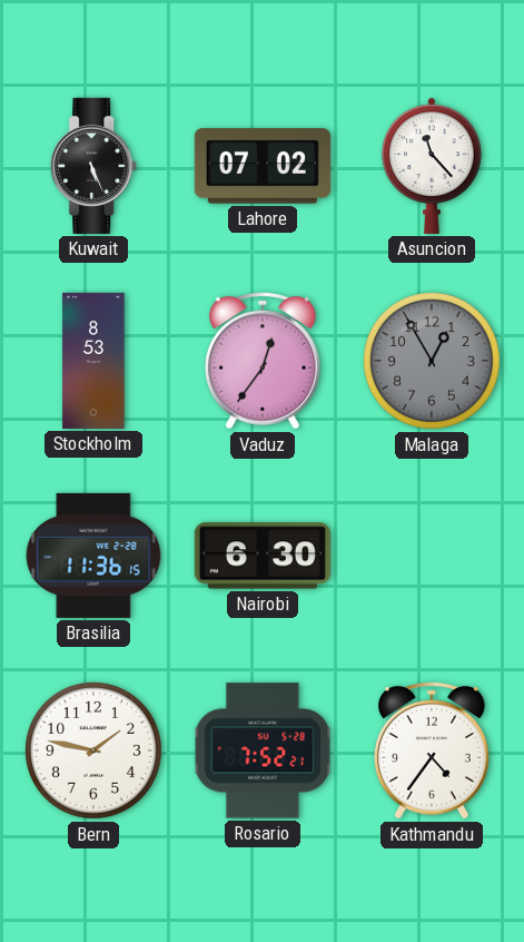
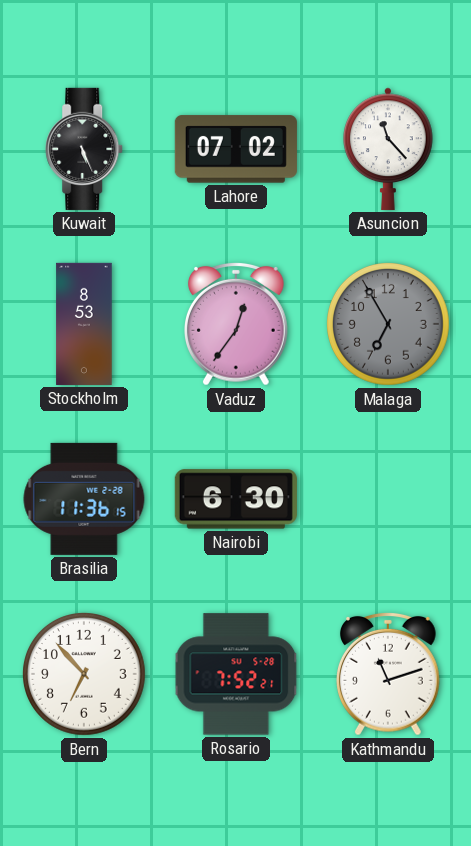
Malaga: 12:55 -> 6:55
Bern: 1:47 -> 6:53
Kathmandu: 4:36 -> 11:12
